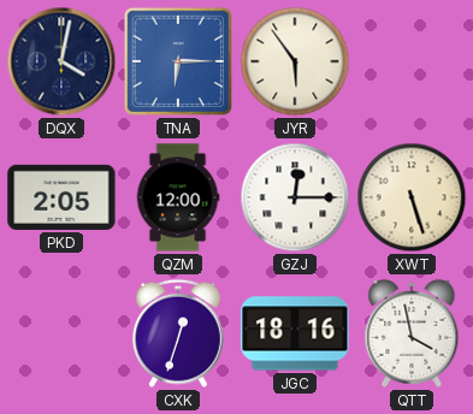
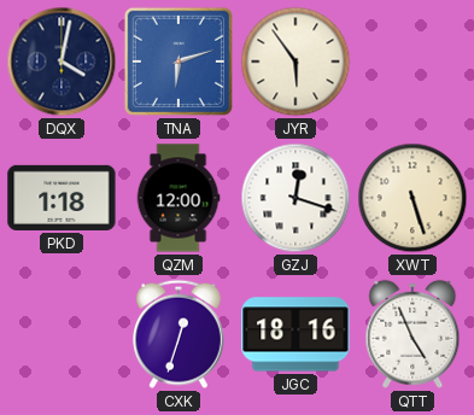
TNA: 6:15 -> 6:12
PKD: 2:05 -> 1:18
GZJ: 12:15 -> 12:18
QTT: 3:58 -> 4:56
